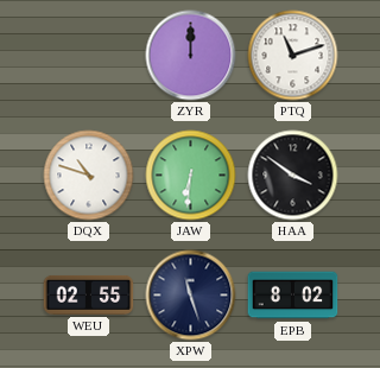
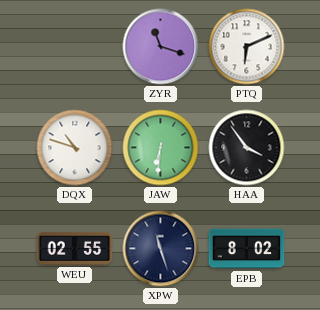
ZYR: 12:00 -> 11:18
PTQ: 11:12 -> 6:11
HAA: 3:51 -> 3:54
